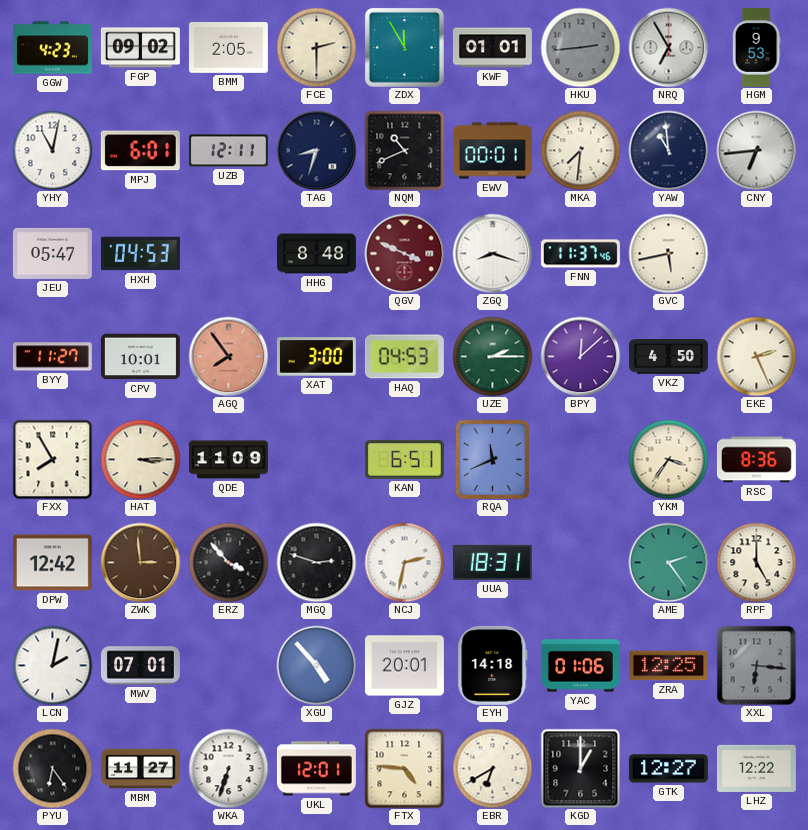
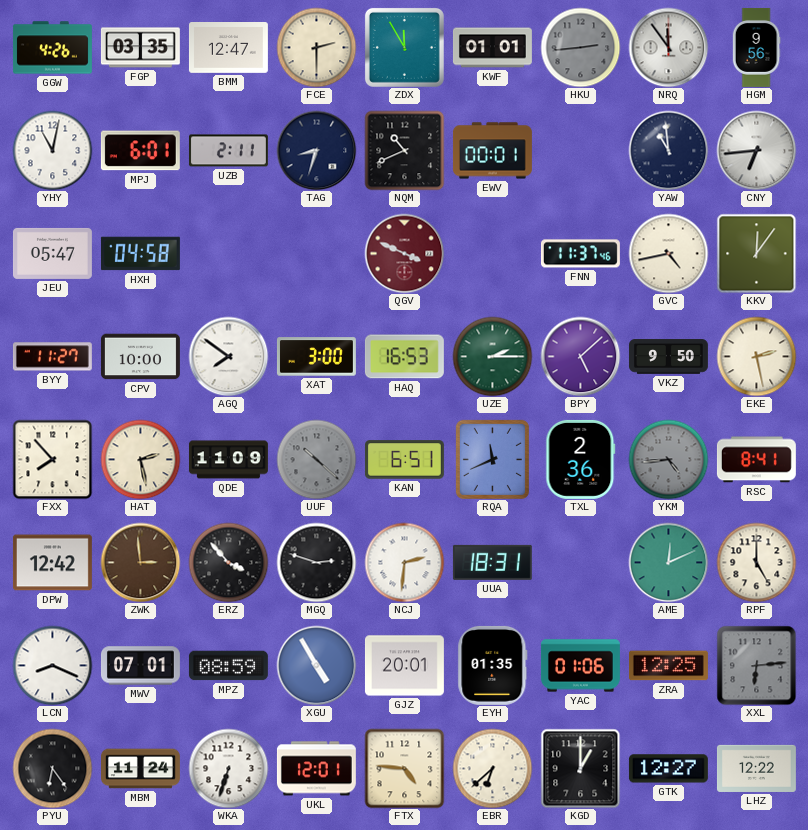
GGW: 4:23 -> 4:26
FGP: 09:02 -> 03:35
BMM: 2:05 -> 12:47
NRQ: 6:55 -> 11:54
HGM: 9:53 -> 9:56
UZB: 12:11 -> 2:11
MKA: 7:31 -> none
HXH: 04:53 -> 04:58
HHG: 8:48 -> none
ZGQ: 8:18 -> none
GVC: 5:43 -> 4:43
KKV: none -> 12:06
CPV: 10:01 -> 10:00
AGQ: 7:54 -> 7:51
AGQ dial: salmon -> white
HAQ: 04:53 -> 16:53
BPY: 12:08 -> 5:08
VKZ: 4:50 -> 9:50
EKE: 2:26 -> 2:28
FXX: 7:55 -> 7:53
HAT: 3:15 -> 2:28
UUF: none -> 10:22
TXL: none -> 2:36
YKM: 3:36 -> 4:44
YKM dial: cream -> grey
RSC: 8:36 -> 8:41
NCJ: 2:32 -> 2:31
AME: 2:24 -> 12:11
LCN: 2:02 -> 8:19
MPZ: none -> 08:59
XGU: 4:53 -> 4:55
EYH: 14:18 -> 01:35
XXL: 6:16 -> 6:14
MBM: 11:27 -> 11:24
EBR: 6:40 -> 6:38
